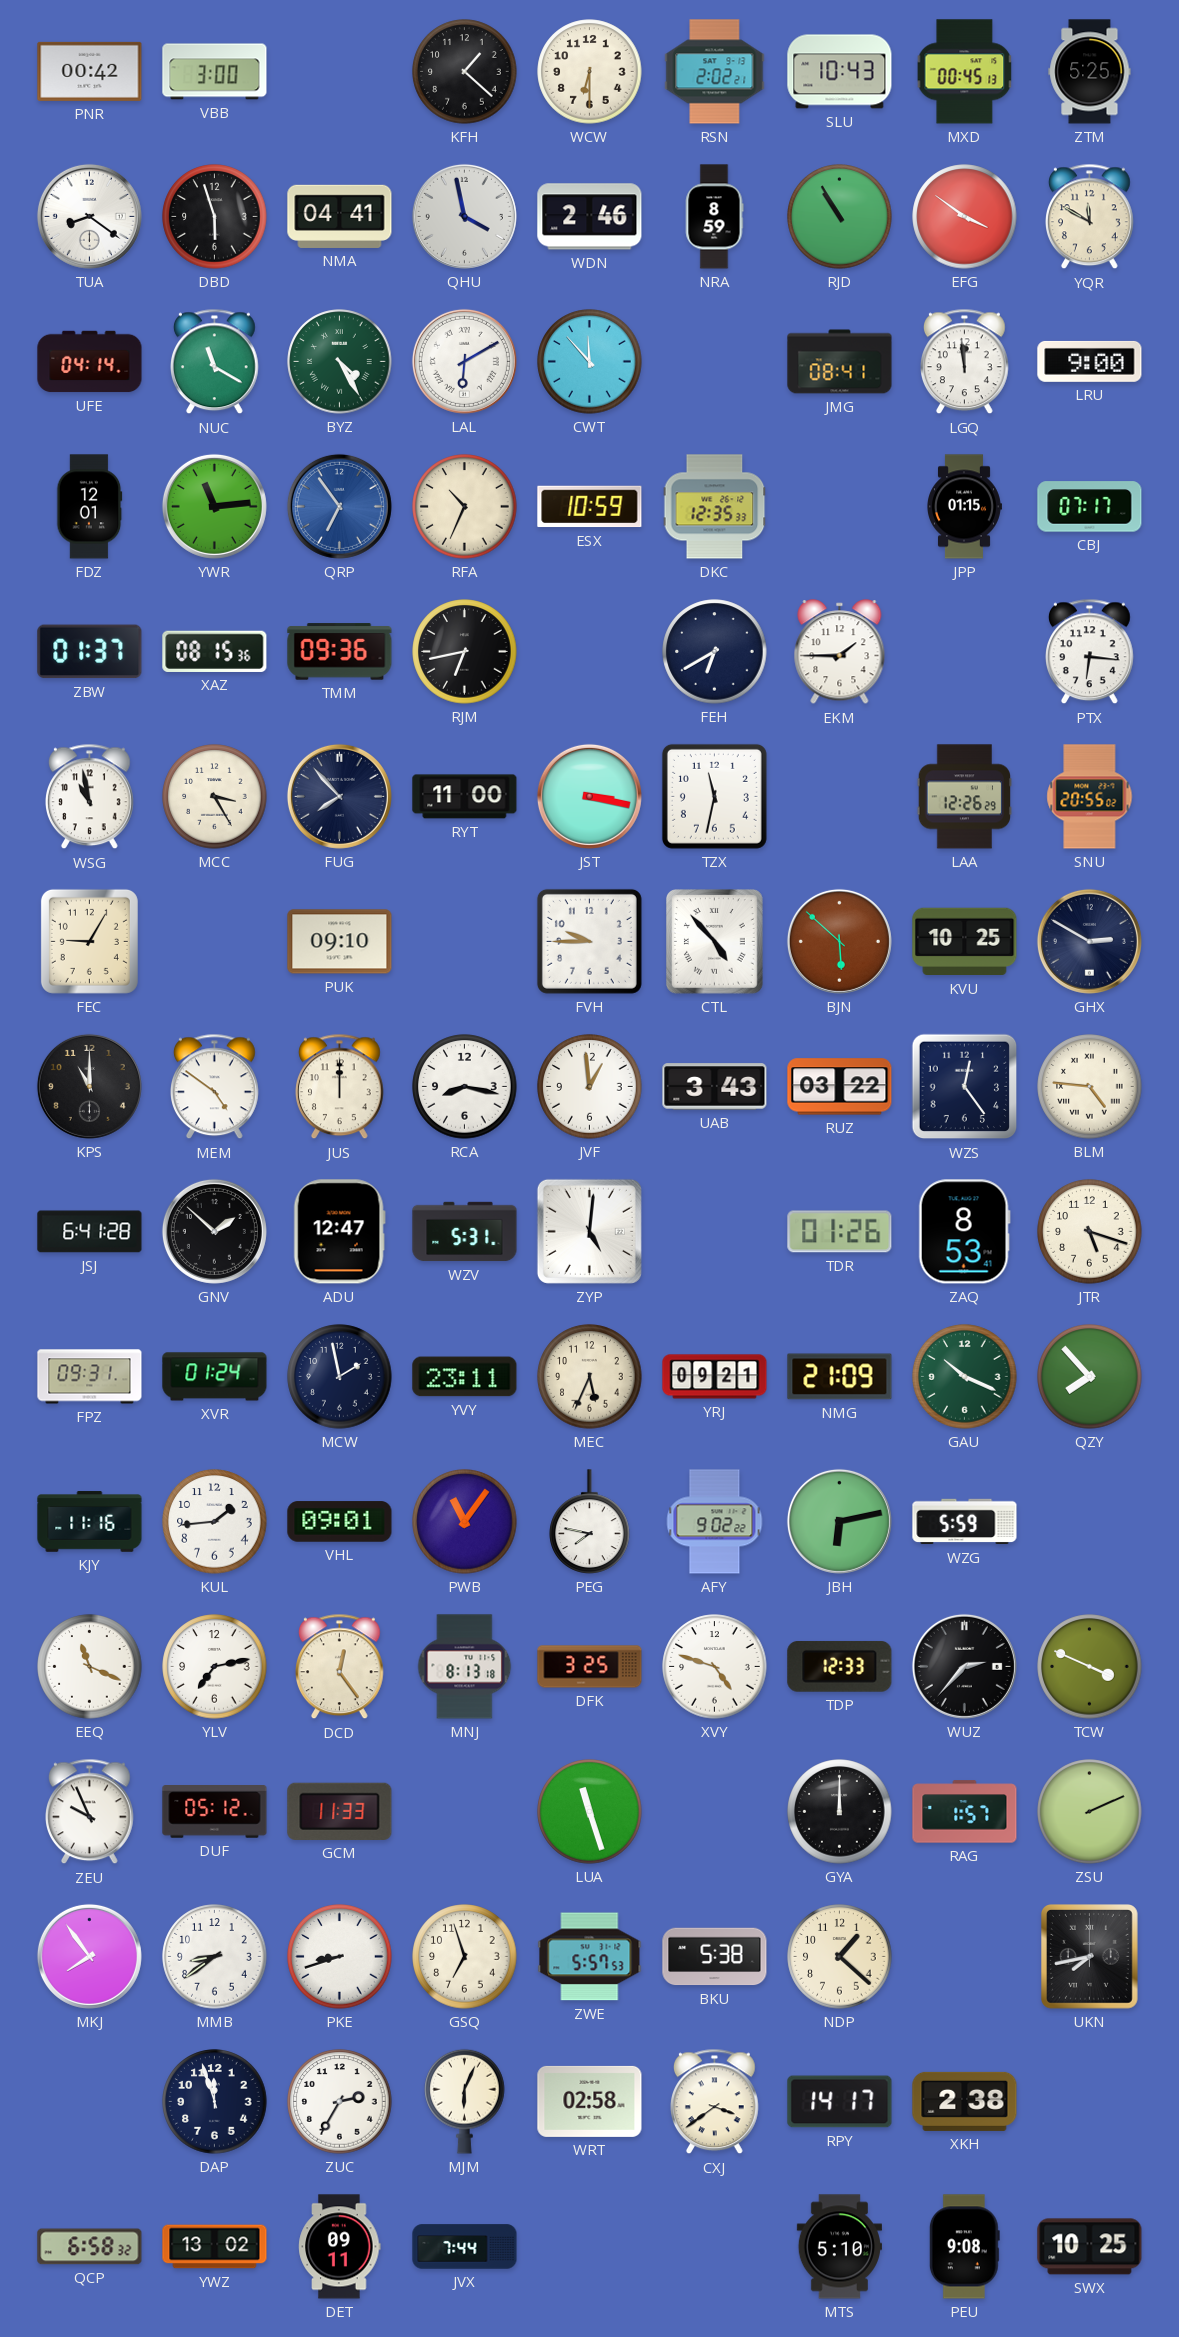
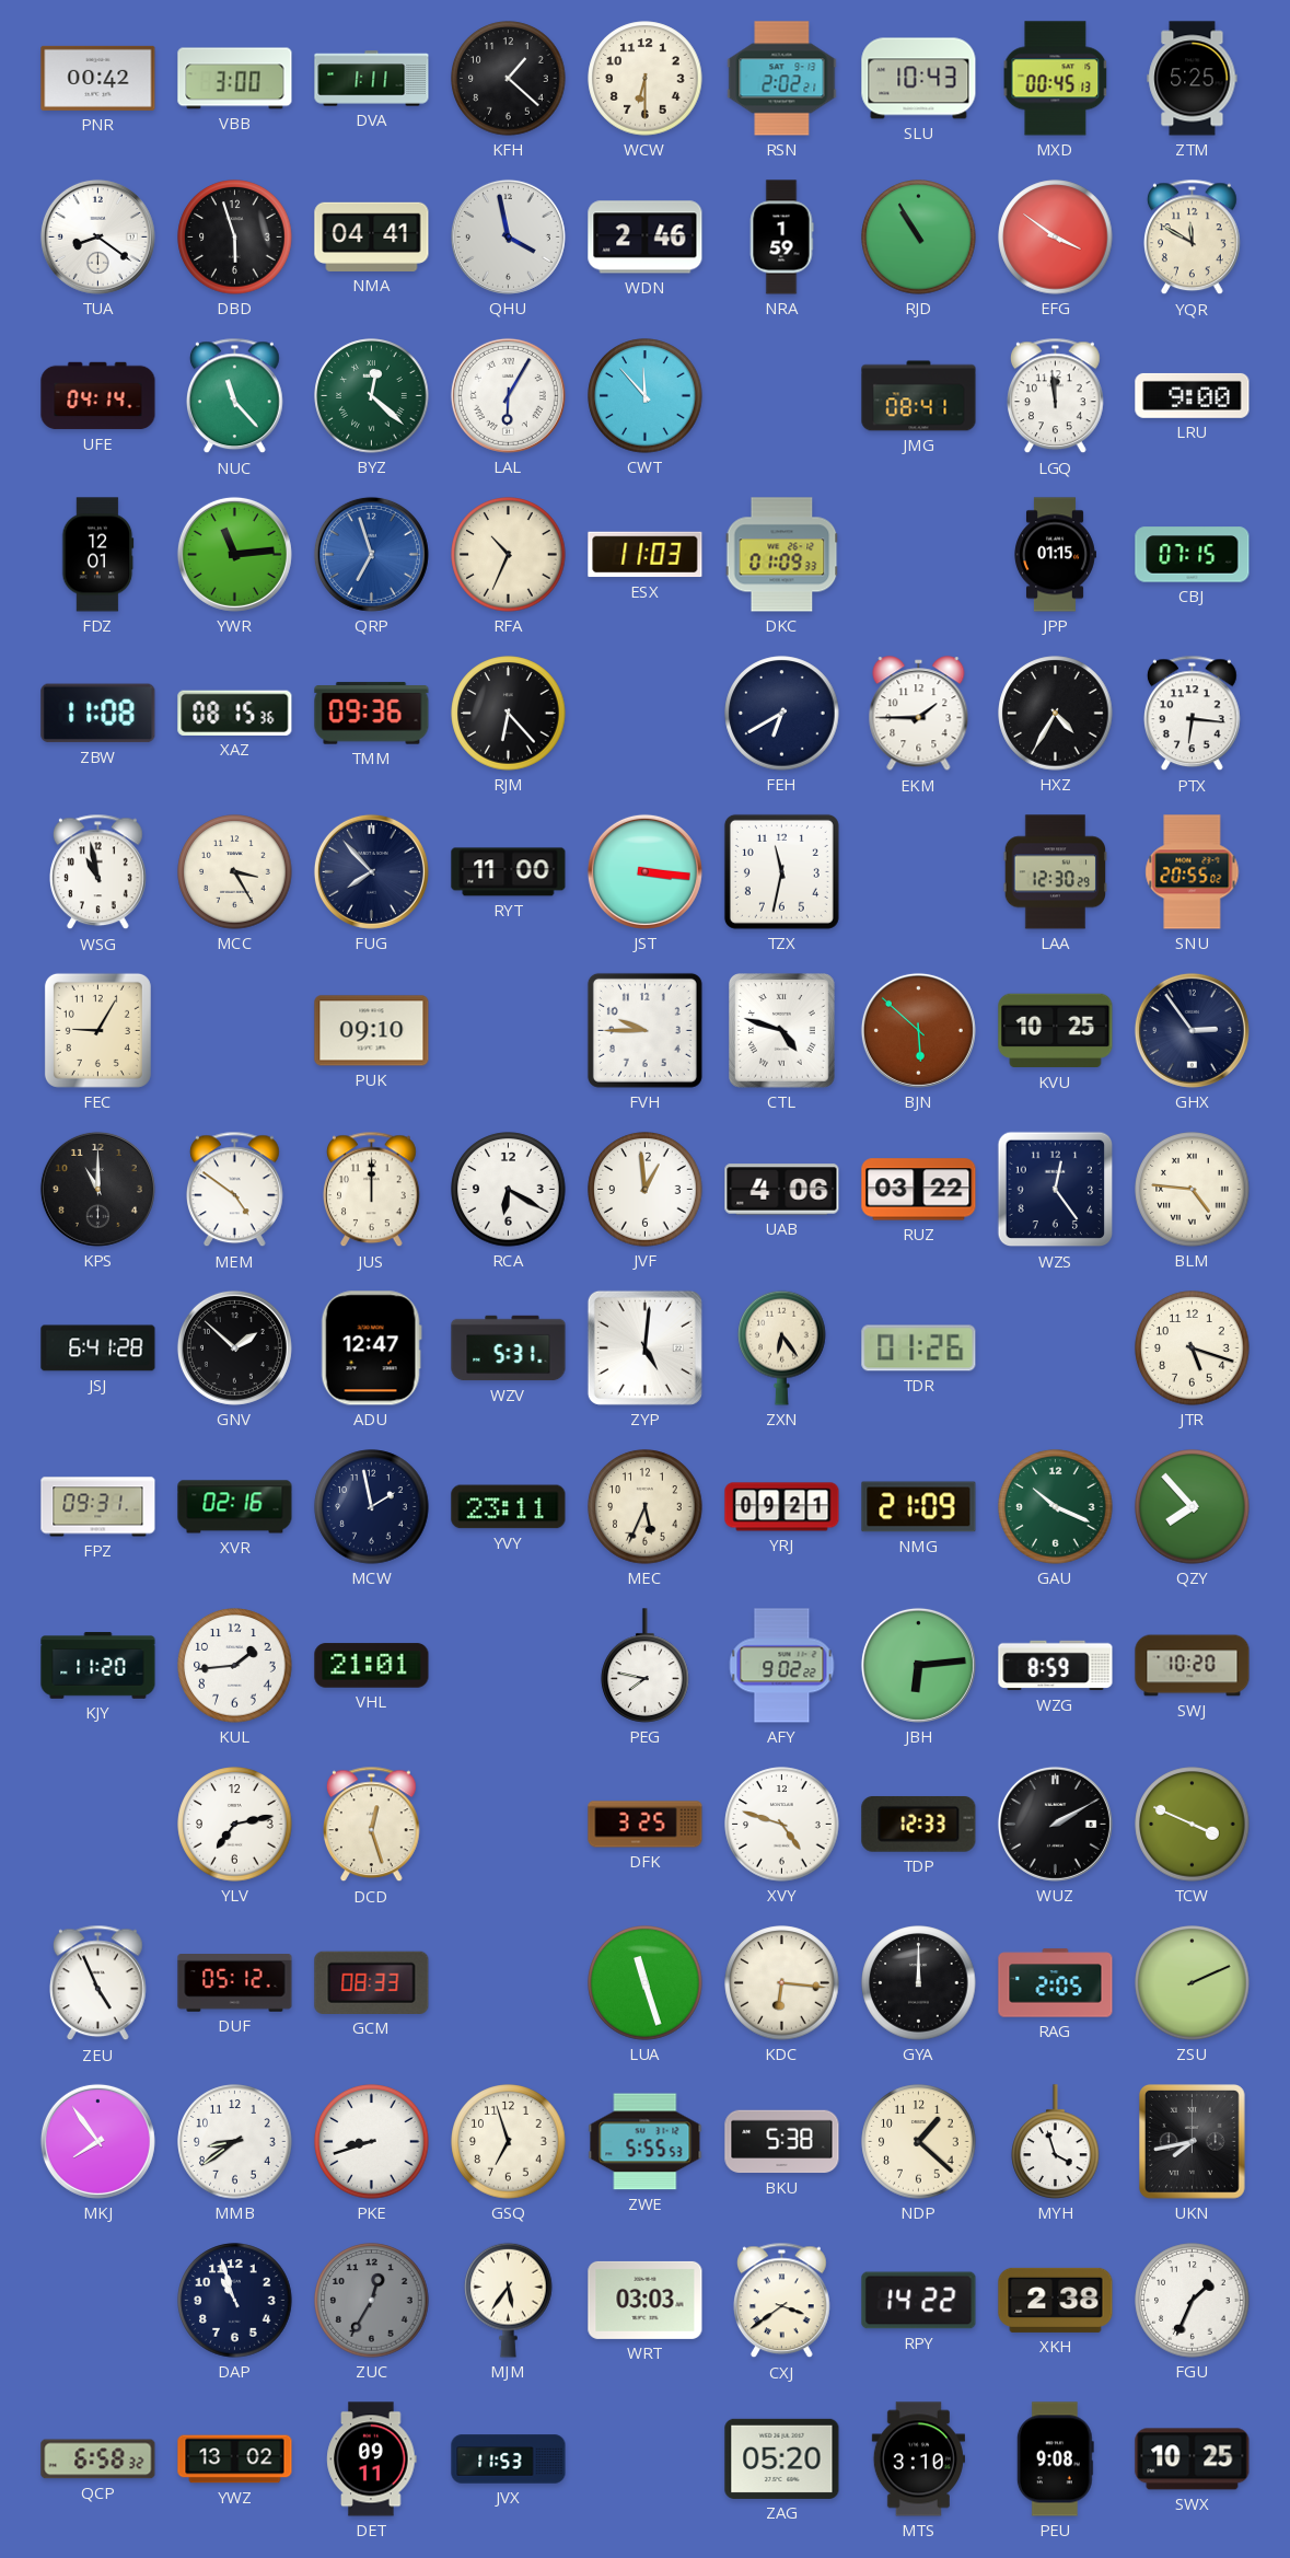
DVA: none -> 1:11
NRA: 8:59 -> 1:59
NUC: 11:20 -> 11:23
BYZ: 4:25 -> 12:22
LAL: 6:10 -> 6:05
QRP: 6:54 -> 6:57
ESX: 10:59 -> 11:03
DKC: 12:35 -> 01:09
CBJ: 07:17 -> 07:15
ZBW: 01:37 -> 11:08
RJM: 6:43 -> 6:23
HXZ: none -> 4:35
JST: 3:17 -> 3:16
LAA: 12:26 -> 12:30
CTL: 4:53 -> 4:48
GHX: 2:50 -> 2:54
RCA: 8:17 -> 6:20
UAB: 3:43 -> 4:06
ZXN: none -> 6:24
ZAQ: 8:53 -> none
XVR: 01:24 -> 02:16
KJY: 11:16 -> 11:20
VHL: 09:01 -> 21:01
PWB: 11:06 -> none
JBH: 6:13 -> 6:14
WZG: 5:59 -> 8:59
SWJ: none -> 10:20
EEQ: 11:19 -> none
DCD: 12:24 -> 12:27
MNJ: 8:13 -> none
WUZ: 2:37 -> 2:10
ZEU: 9:56 -> 4:56
GCM: 11:33 -> 08:33
KDC: none -> 6:16
RAG: 1:57 -> 2:05
ZWE: 5:57 -> 5:55
MYH: none -> 3:57
DAP: 11:57 -> 10:57
ZUC: 2:35 -> 12:35
ZUC dial: white -> grey
MJM: 6:04 -> 5:36
WRT: 02:58 -> 03:03
RPY: 14:17 -> 14:22
FGU: none -> 1:34
JVX: 7:44 -> 11:53
ZAG: none -> 05:20
MTS: 5:10 -> 3:10
